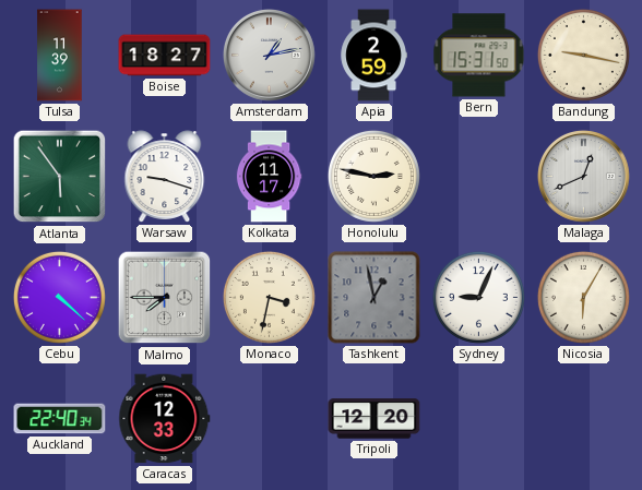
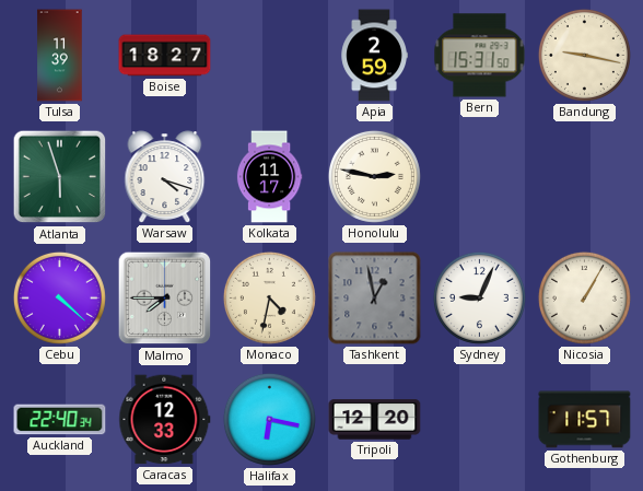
Amsterdam: 1:13 -> none
Atlanta: 5:54 -> 5:57
Warsaw: 9:18 -> 4:18
Malaga: 12:41 -> none
Monaco: 3:32 -> 4:32
Nicosia: 6:05 -> 1:05
Halifax: none -> 6:17
Gothenburg: none -> 11:57
